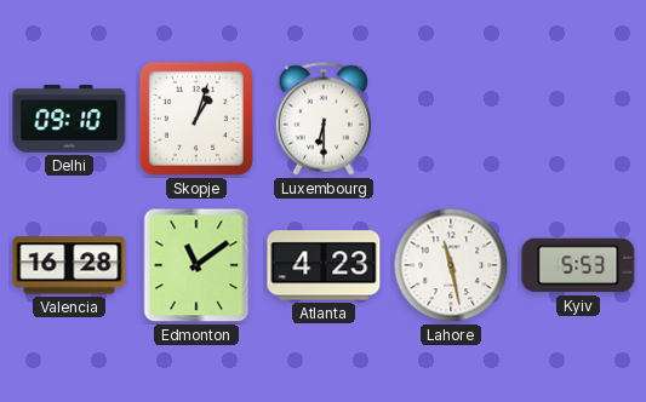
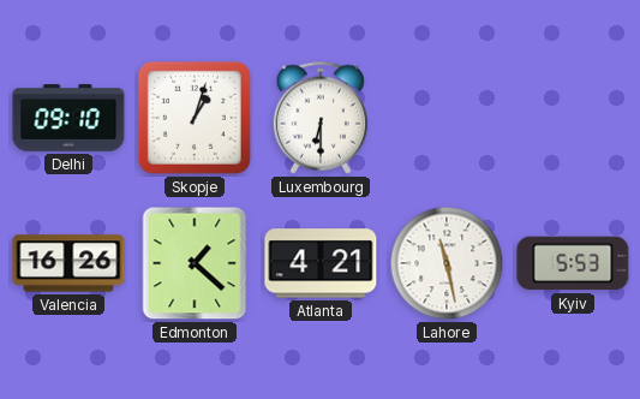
Valencia: 16:28 -> 16:26
Edmonton: 11:09 -> 1:22
Atlanta: 4:23 -> 4:21
